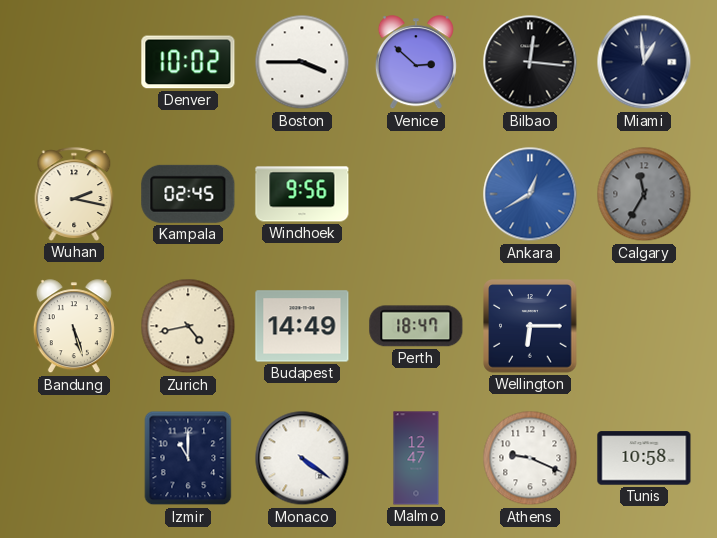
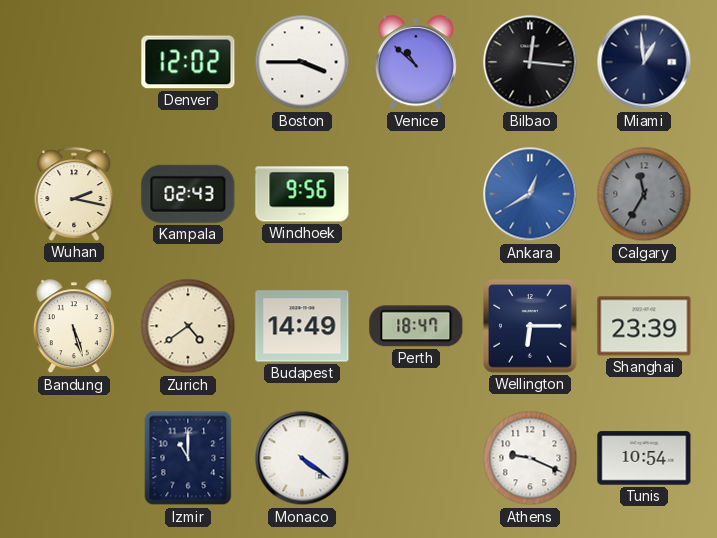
Denver: 10:02 -> 12:02
Venice: 2:52 -> 10:52
Kampala: 02:45 -> 02:43
Zurich: 4:43 -> 4:39
Shanghai: none -> 23:39
Malmo: 12:47 -> none
Tunis: 10:58 -> 10:54
